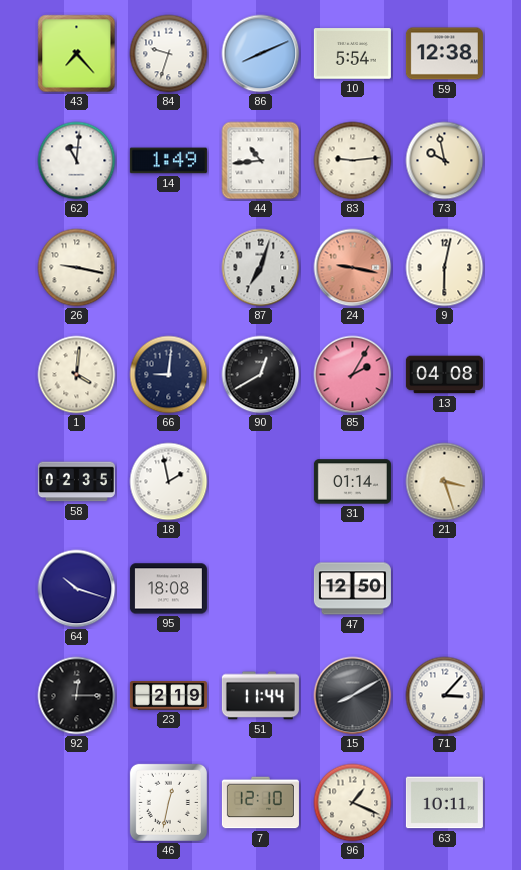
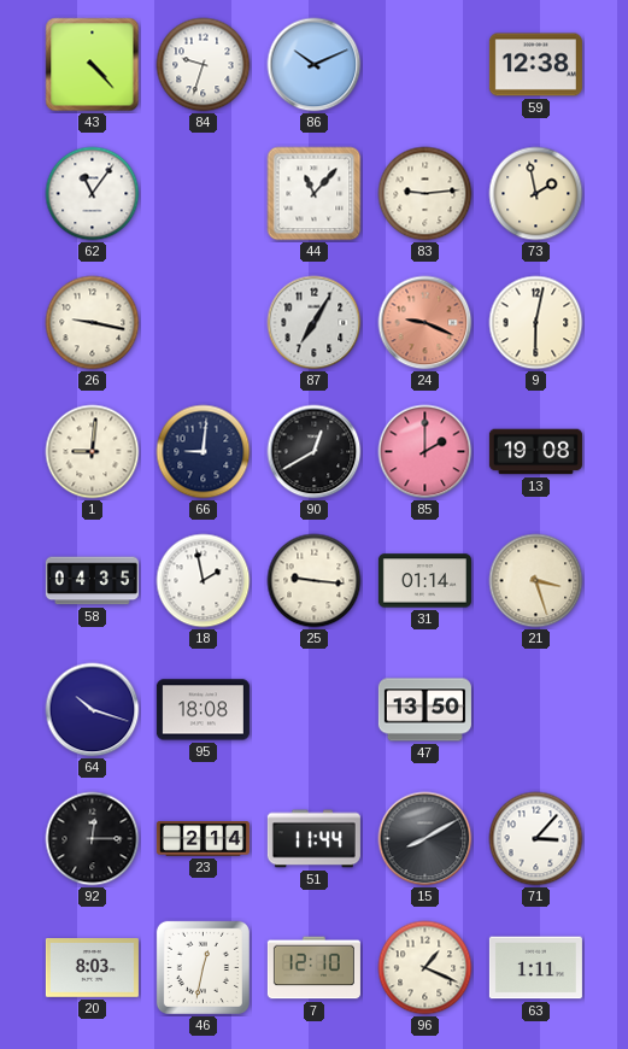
43: 7:23 -> 4:23
86: 8:11 -> 10:11
10: 5:54 -> none
62: 11:01 -> 11:06
14: 1:49 -> none
44: 10:44 -> 11:07
73: 9:58 -> 1:58
87: 7:03 -> 7:05
24: 9:17 -> 9:19
1: 4:01 -> 9:01
85: 2:05 -> 2:00
13: 04:08 -> 19:08
58: 02:35 -> 04:35
25: none -> 9:16
47: 12:50 -> 13:50
23: 2:19 -> 2:14
20: none -> 8:03
63: 10:11 -> 1:11
